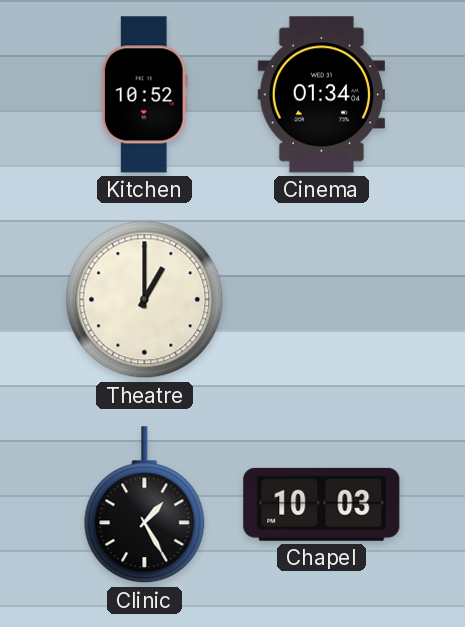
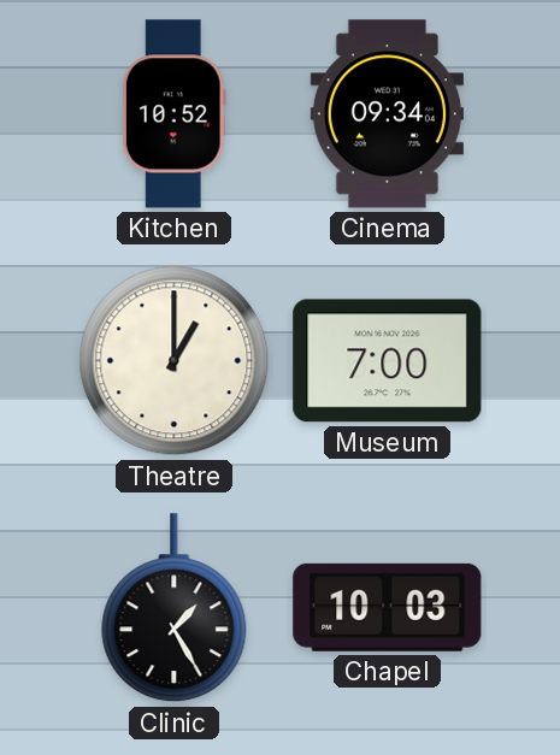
Cinema: 01:34 -> 09:34
Museum: none -> 7:00
